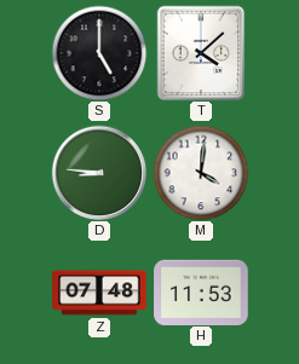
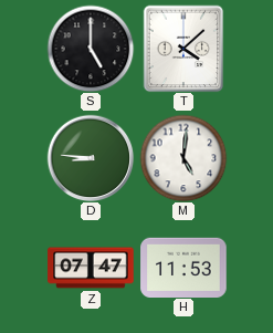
M: 4:01 -> 5:01
Z: 07:48 -> 07:47
